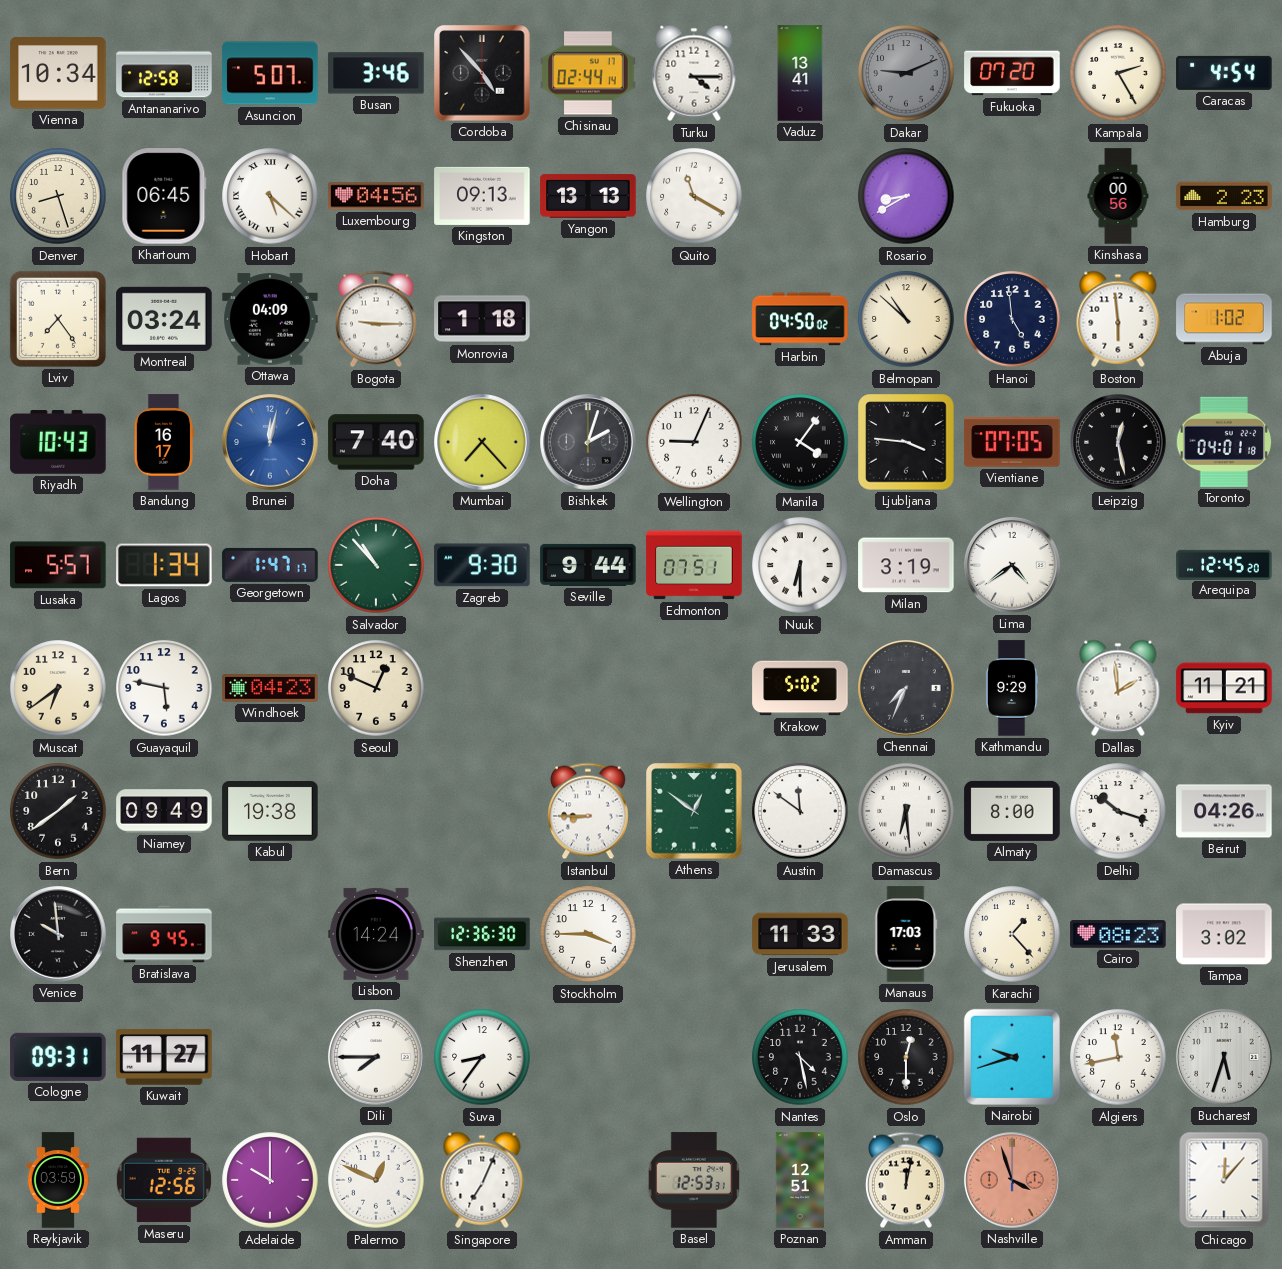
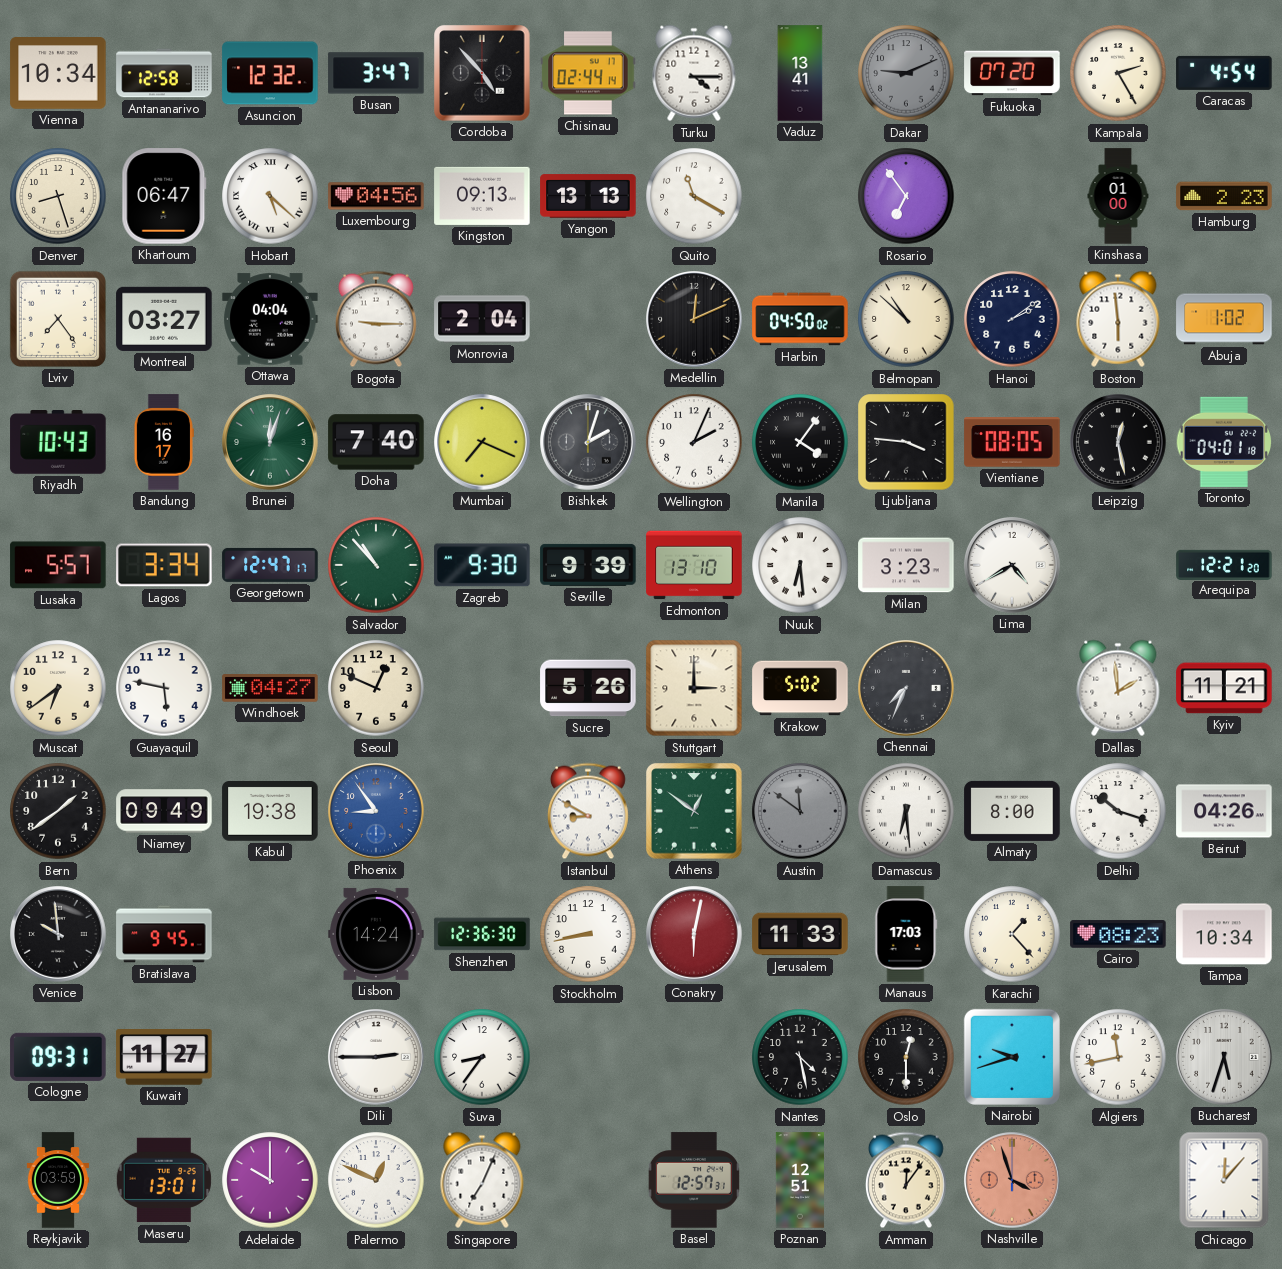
Asuncion: 5:07 -> 12:32
Busan: 3:46 -> 3:47
Khartoum: 06:45 -> 06:47
Rosario: 8:40 -> 6:54
Kinshasa: 00:56 -> 01:00
Montreal: 03:24 -> 03:27
Ottawa: 04:09 -> 04:04
Monrovia: 1:18 -> 2:04
Medellin: none -> 12:11
Hanoi: 4:59 -> 2:09
Brunei: 12:02 -> 12:03
Brunei dial: blue -> green
Mumbai: 7:23 -> 7:19
Wellington: 9:04 -> 2:04
Vientiane: 07:05 -> 08:05
Lagos: 1:34 -> 3:34
Georgetown: 1:47 -> 12:47
Seville: 9:44 -> 9:39
Edmonton: 07:51 -> 13:10
Nuuk: 6:30 -> 6:29
Milan: 3:19 -> 3:23
Lima: 4:39 -> 4:40
Arequipa: 12:45 -> 12:21
Windhoek: 04:23 -> 04:27
Sucre: none -> 5:26
Stuttgart: none -> 3:00
Kathmandu: 9:29 -> none
Phoenix: none -> 8:54
Istanbul: 8:45 -> 8:50
Austin dial: white -> grey
Stockholm: 3:45 -> 8:43
Conakry: none -> 6:02
Tampa: 3:02 -> 10:34
Dili: 7:45 -> 2:45
Maseru: 12:56 -> 13:01
Basel: 12:53 -> 12:57
Amman: 12:02 -> 12:06
